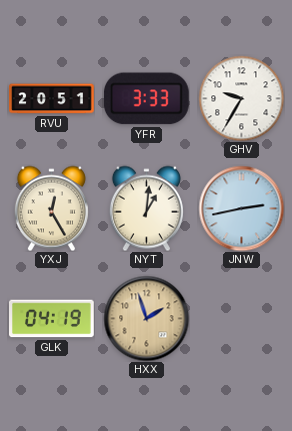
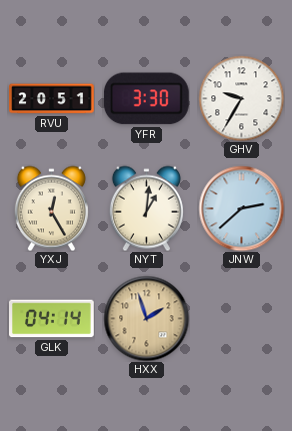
YFR: 3:33 -> 3:30
JNW: 2:43 -> 2:38
GLK: 04:19 -> 04:14
